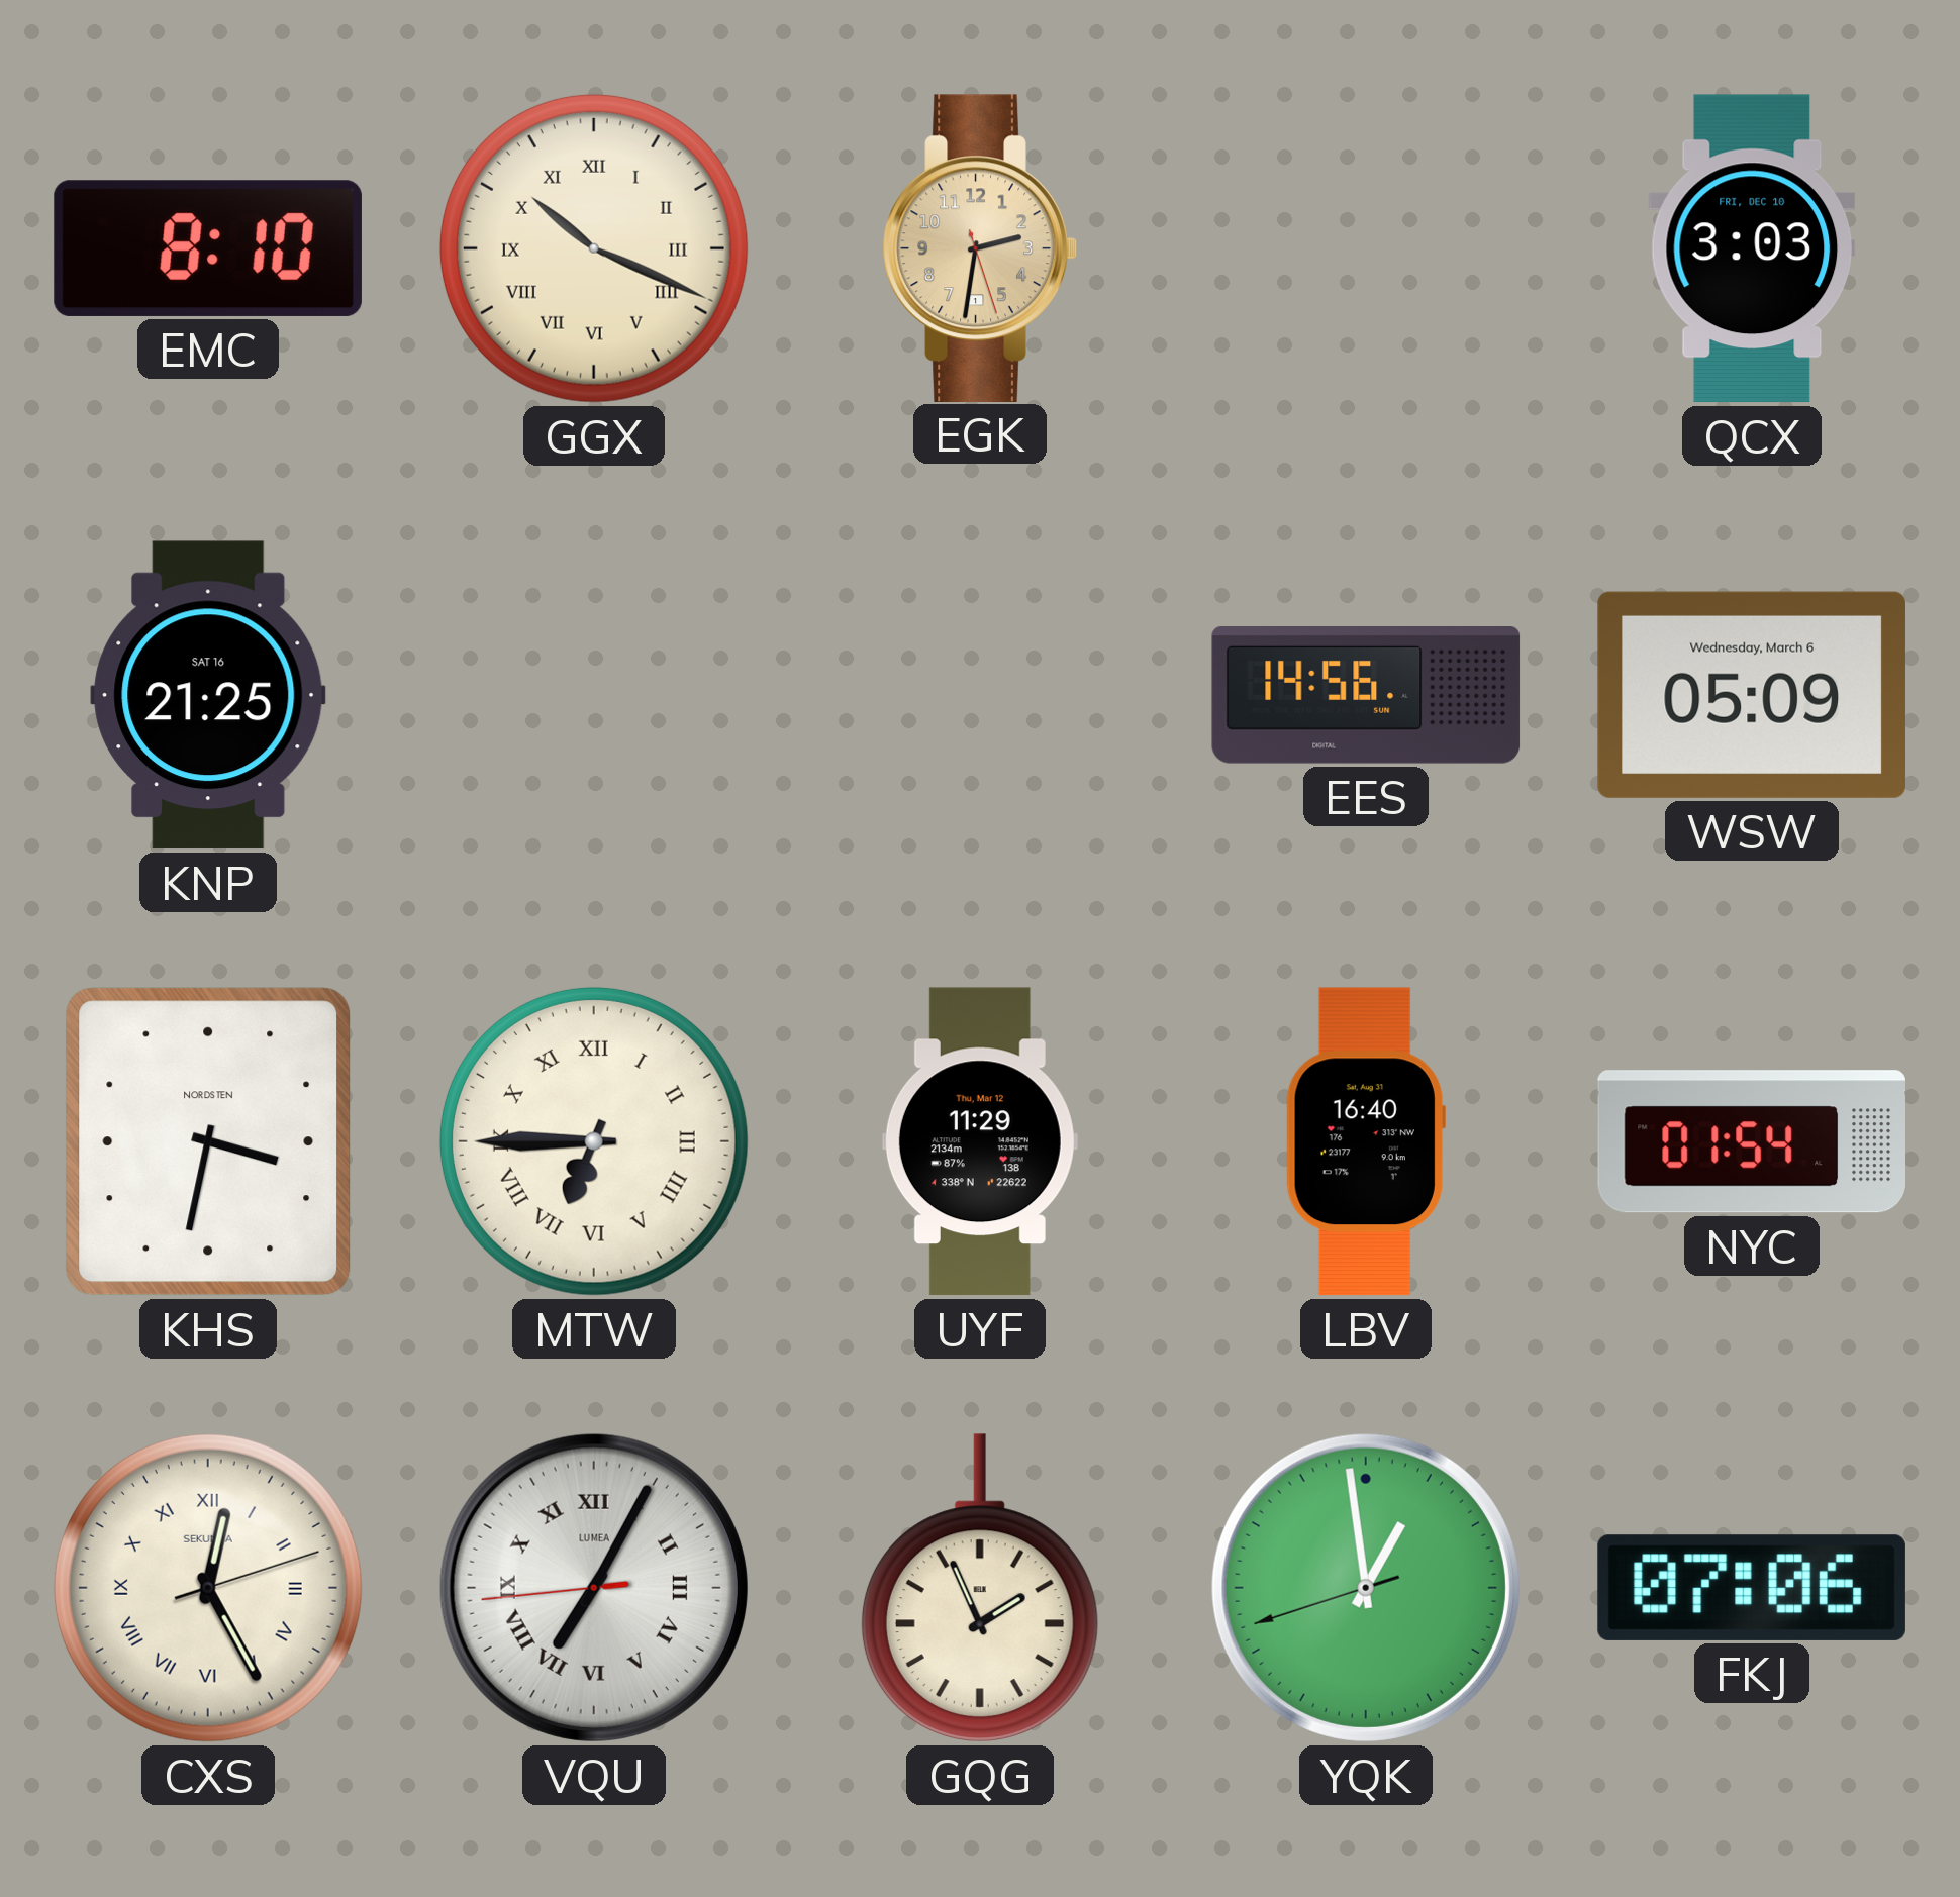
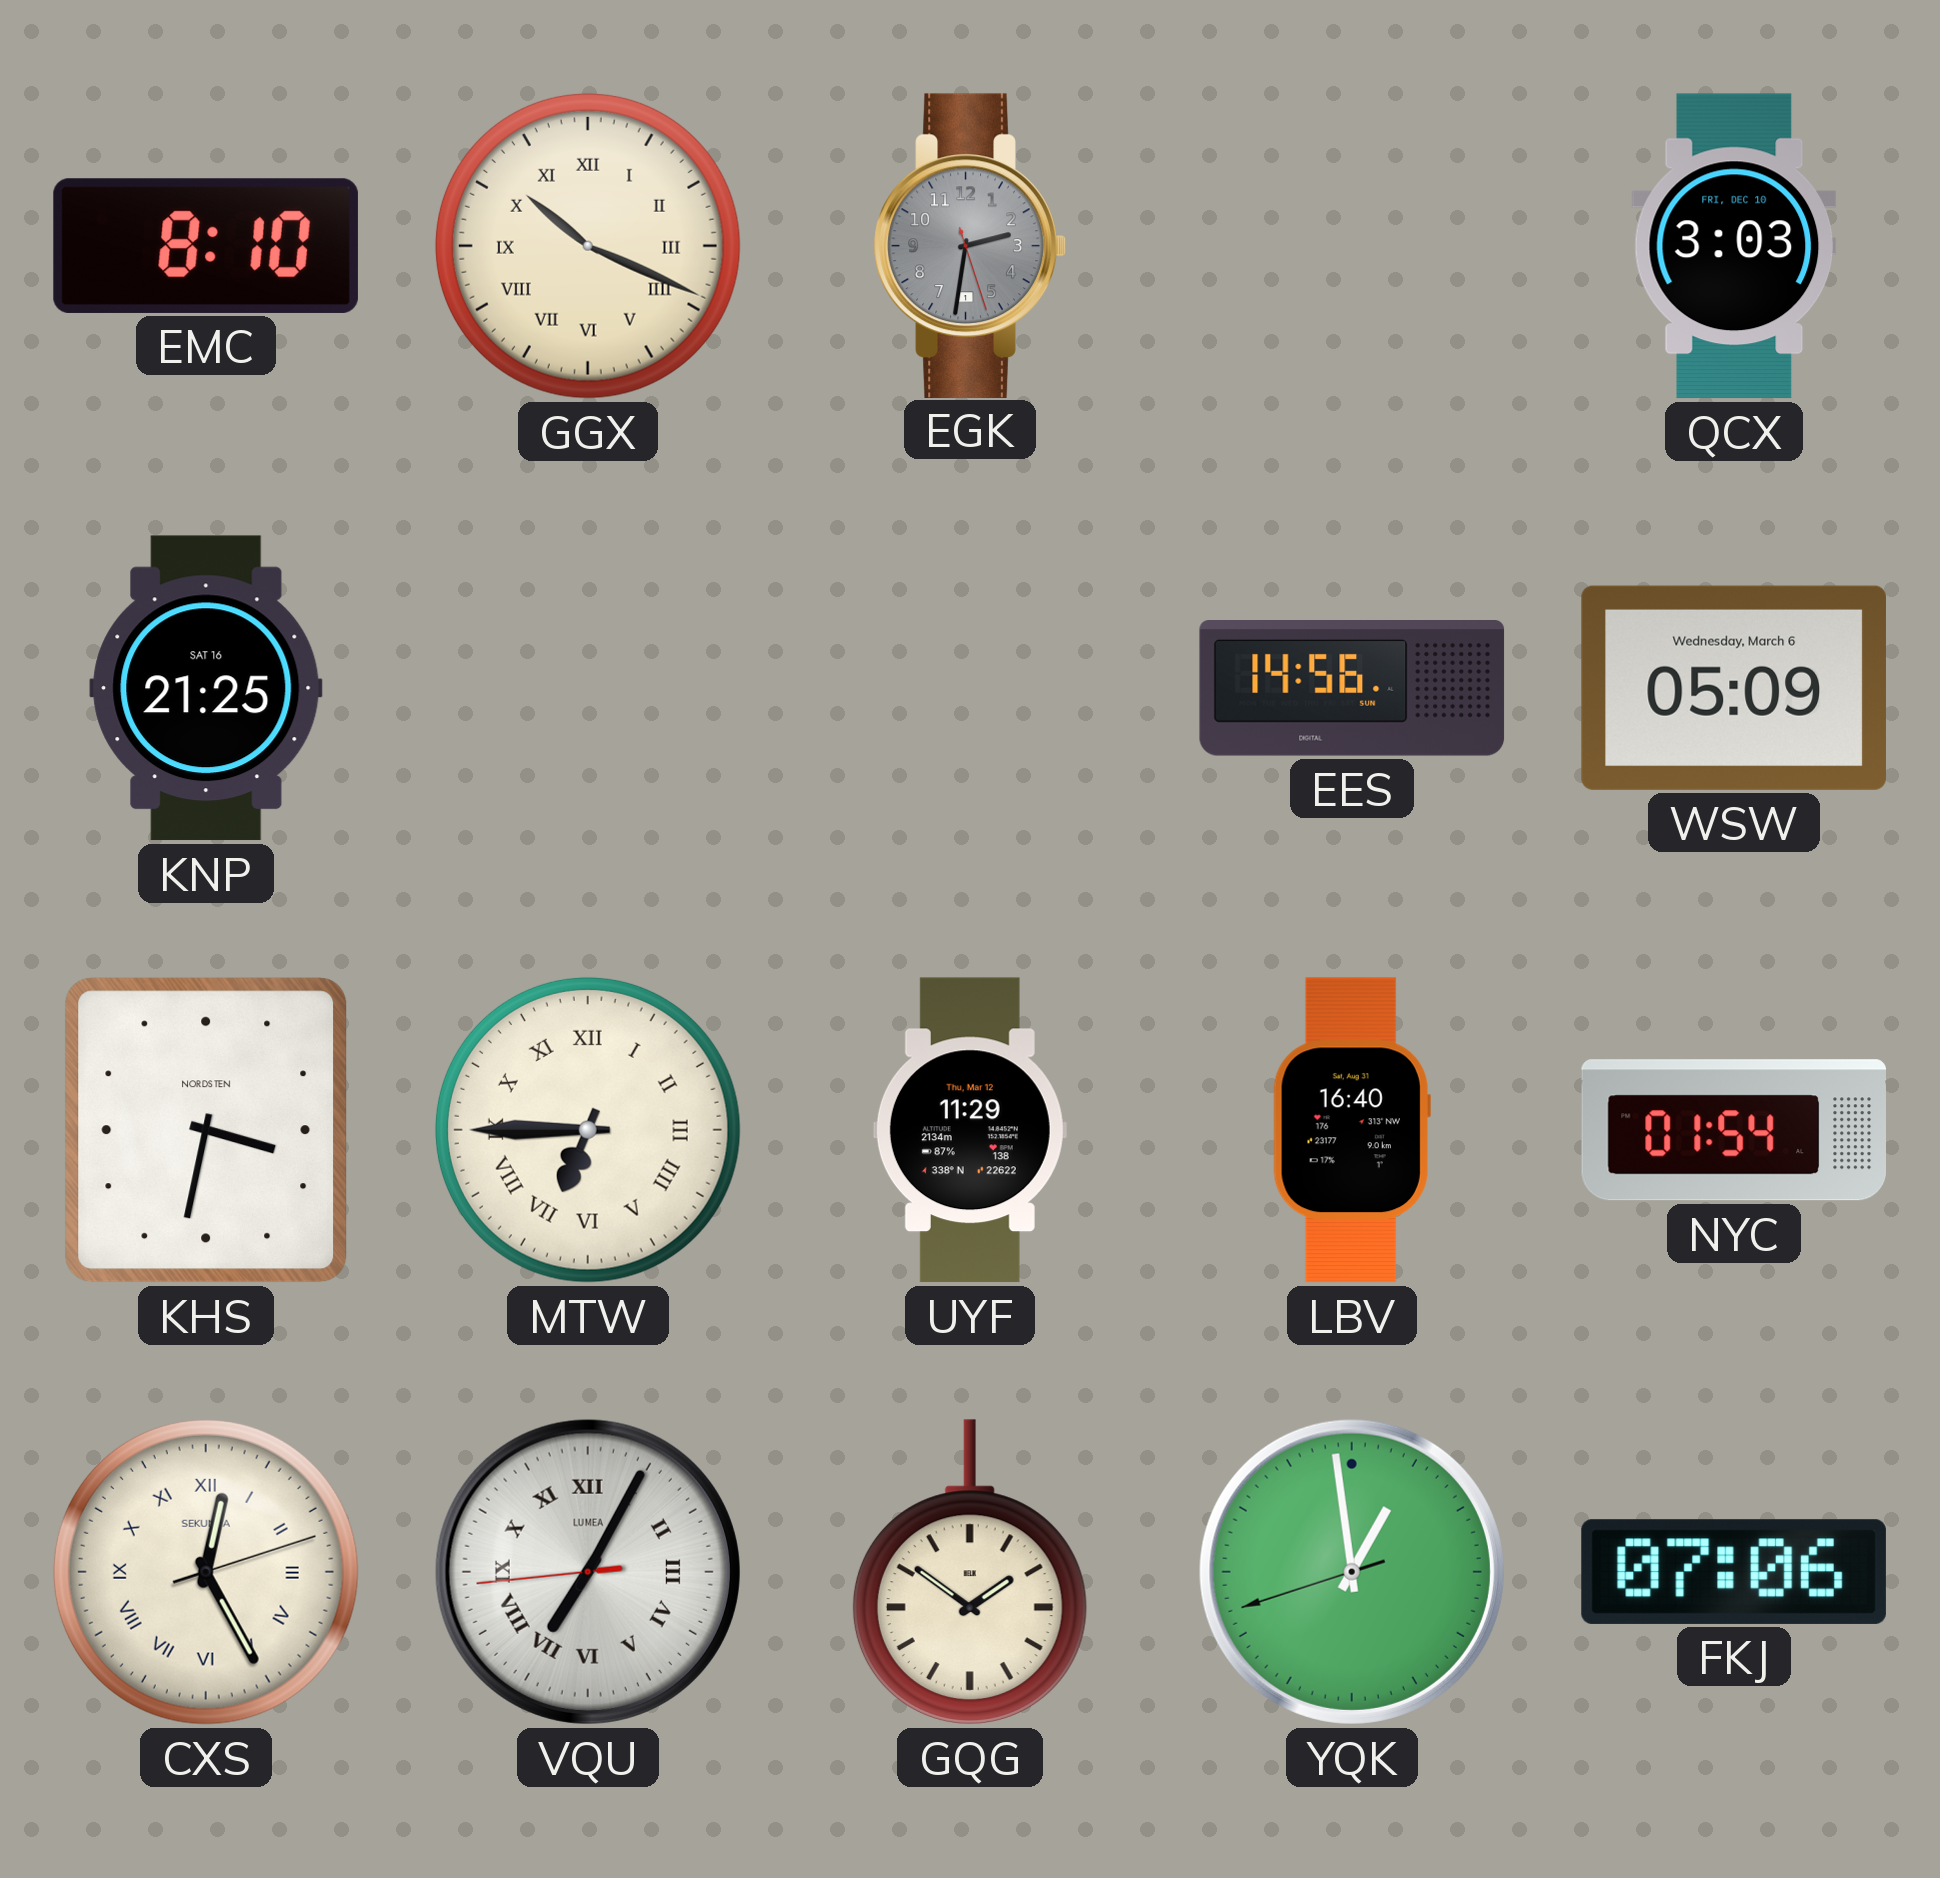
EGK dial: champagne -> grey
GQG: 1:56 -> 1:51
